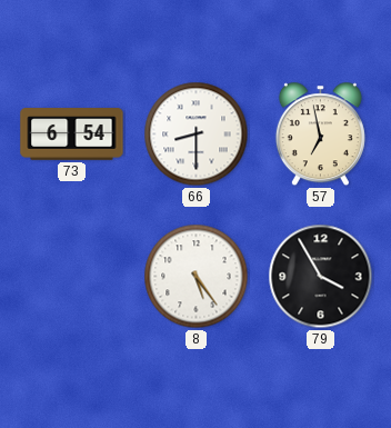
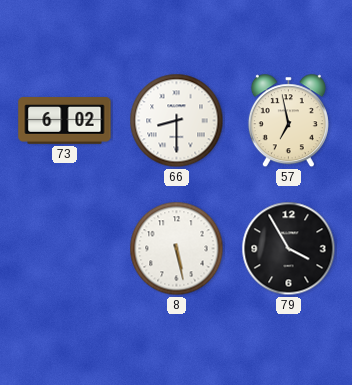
73: 6:54 -> 6:02
8: 5:24 -> 5:28
